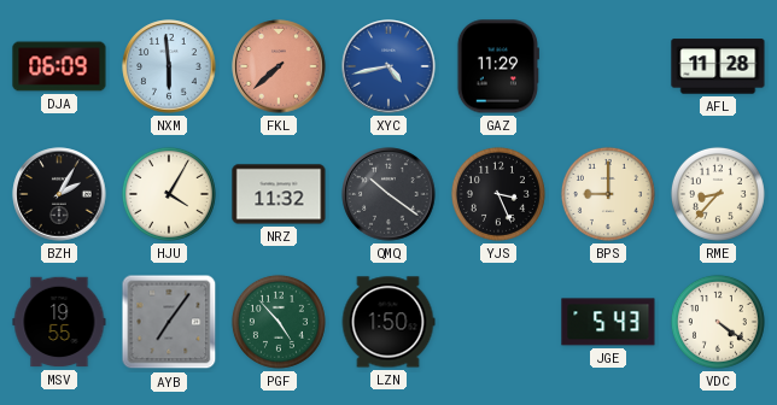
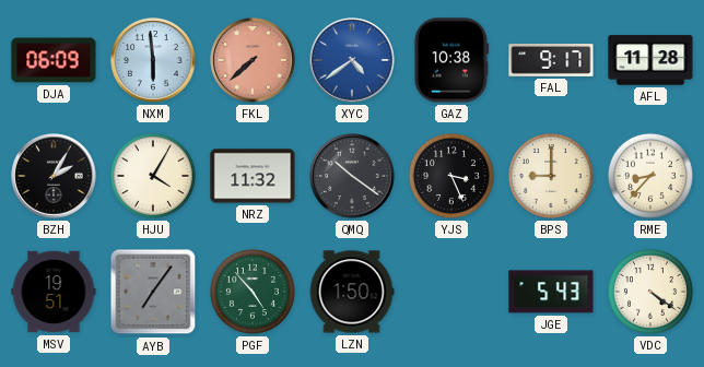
XYC: 4:43 -> 4:39
GAZ: 11:29 -> 10:38
FAL: none -> 9:17
MSV: 19:55 -> 19:51
